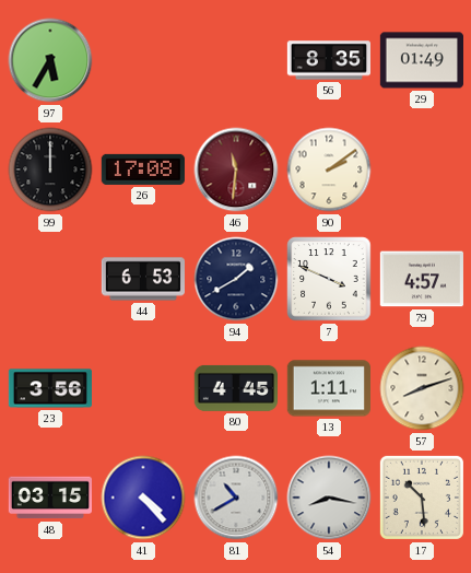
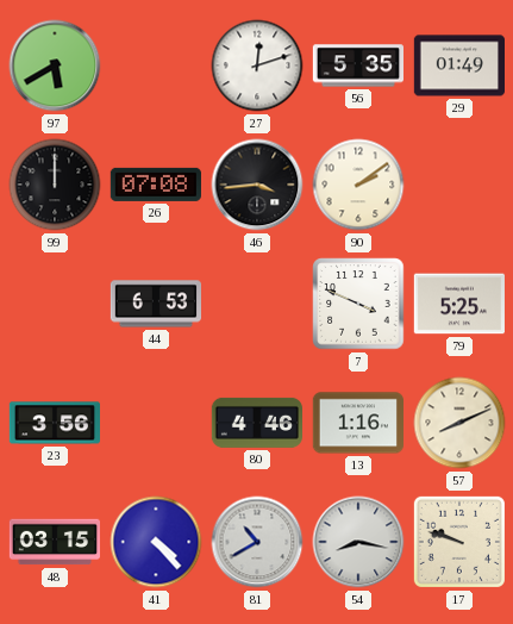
97: 5:35 -> 5:40
27: none -> 12:12
56: 8:35 -> 5:35
26: 17:08 -> 07:08
46: 11:31 -> 3:44
46 dial: burgundy -> black
94: 1:40 -> none
79: 4:57 -> 5:25
80: 4:45 -> 4:46
13: 1:11 -> 1:16
57: 8:12 -> 8:11
17: 10:29 -> 9:48
